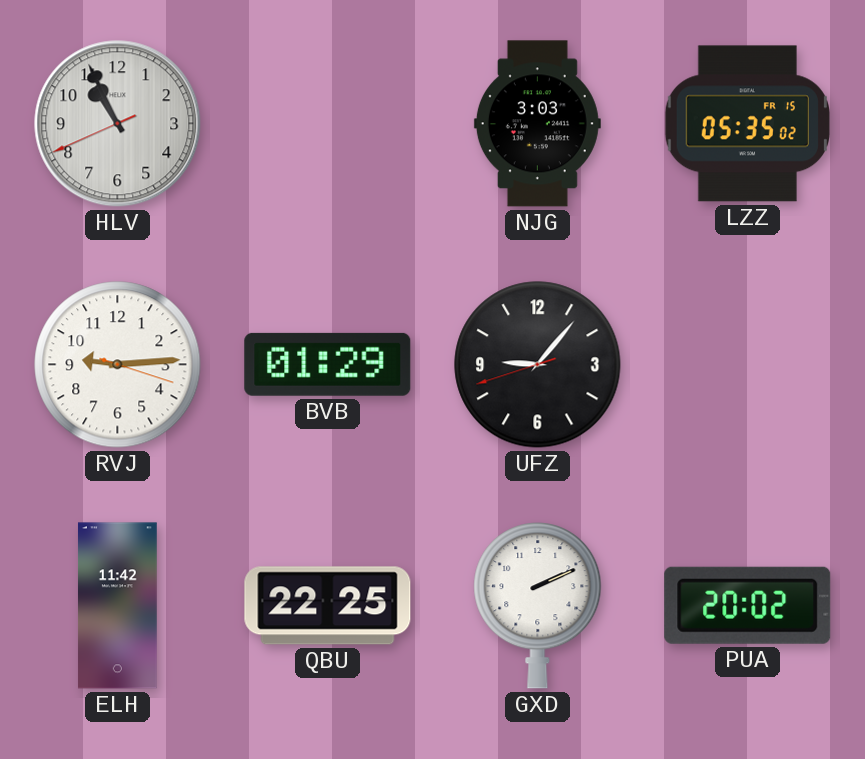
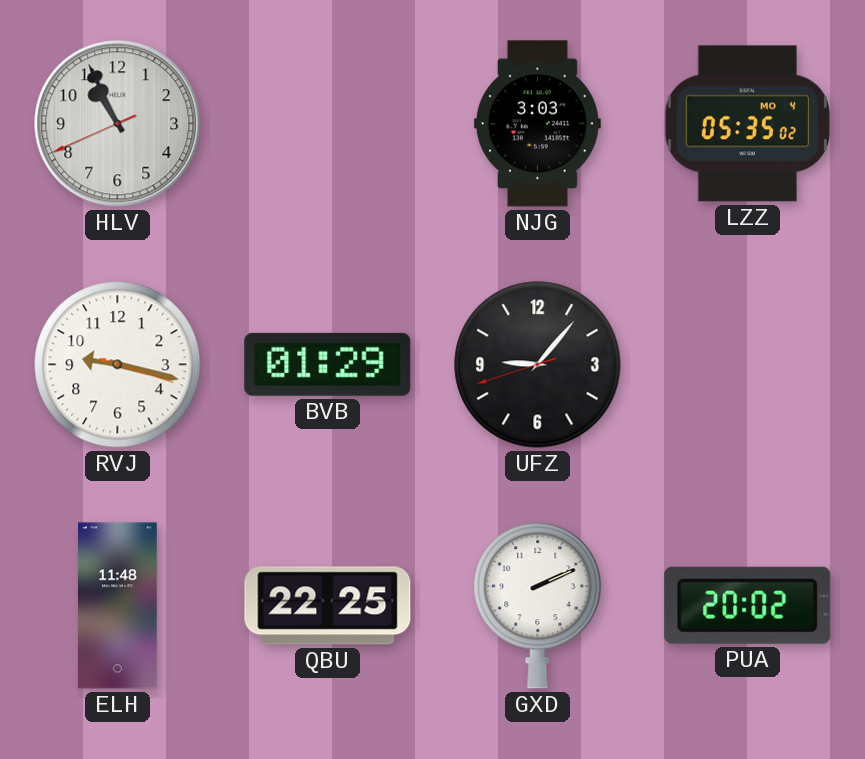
LZZ date: FR 15 -> MO 4
RVJ: 9:14 -> 9:17
ELH: 11:42 -> 11:48
